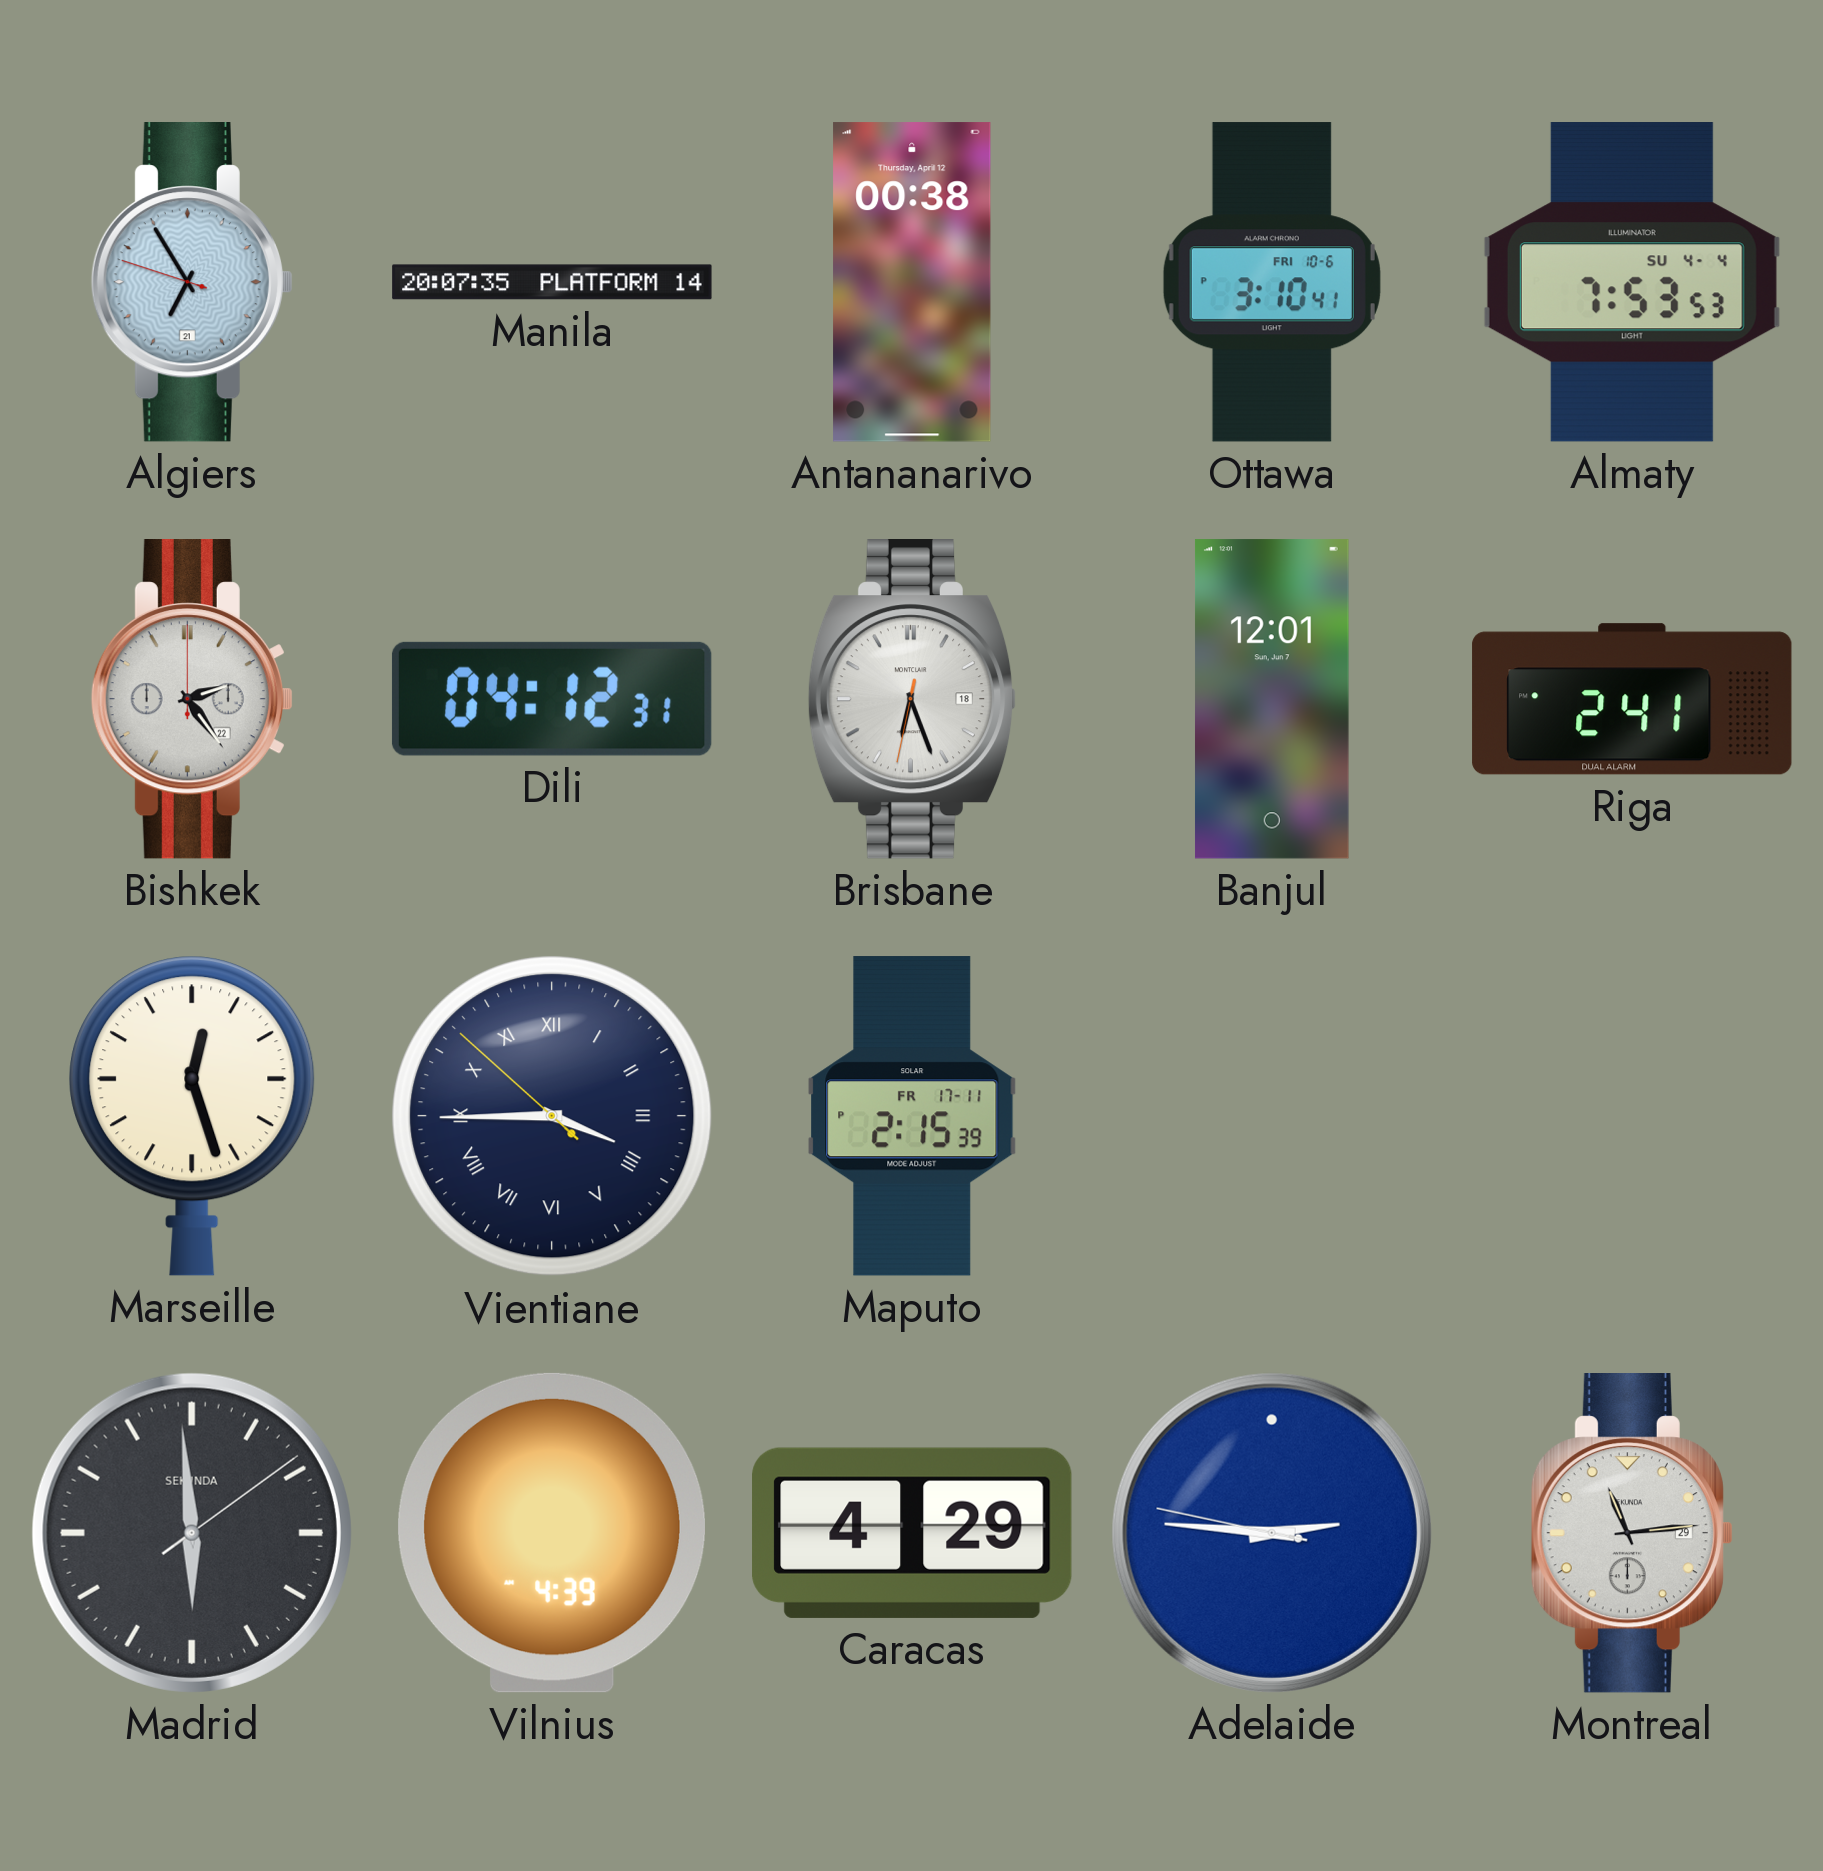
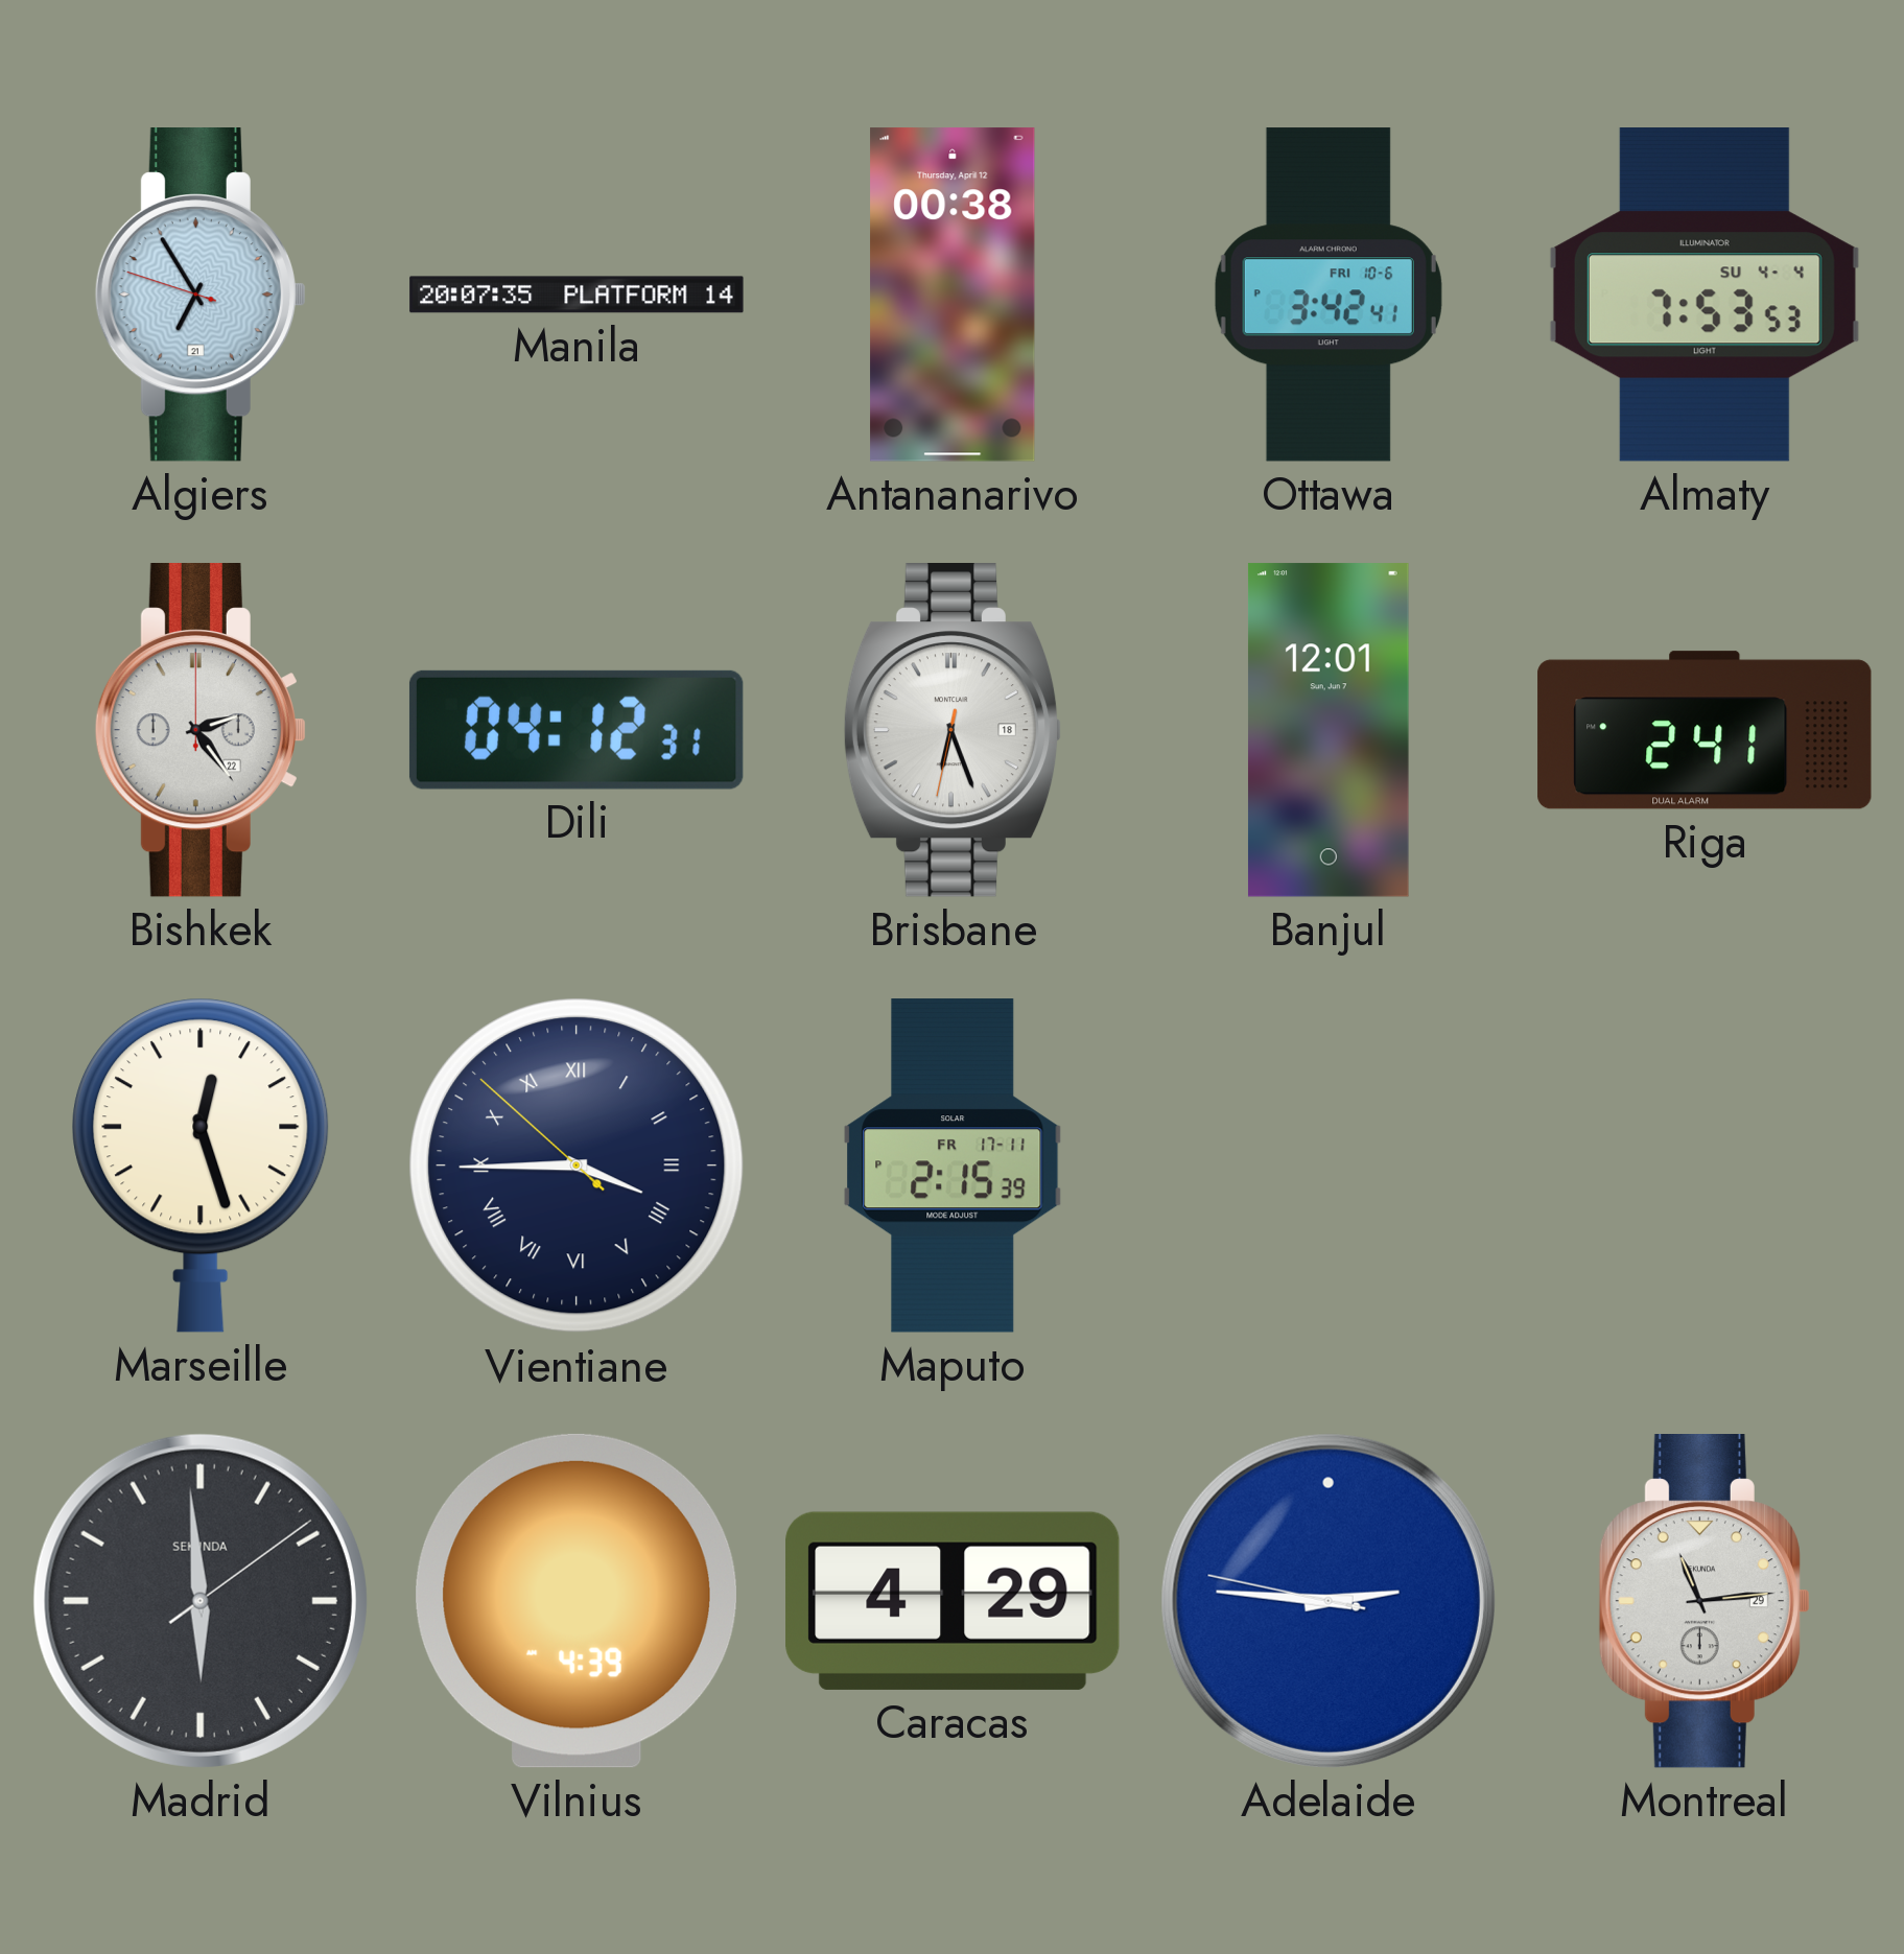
Ottawa: 3:10 -> 3:42
